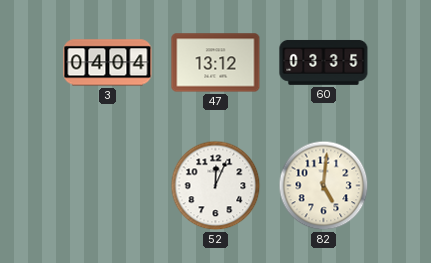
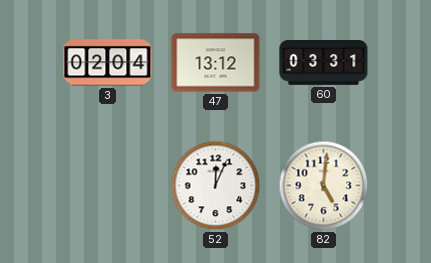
3: 04:04 -> 02:04
60: 03:35 -> 03:31
